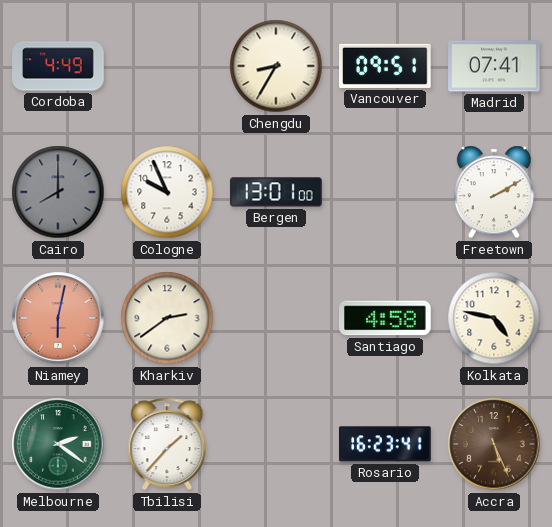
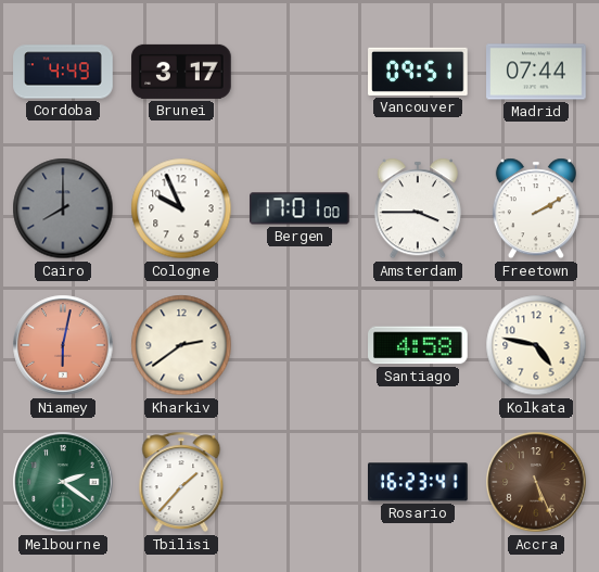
Brunei: none -> 3:17
Chengdu: 8:35 -> none
Madrid: 07:41 -> 07:44
Bergen: 13:01 -> 17:01
Amsterdam: none -> 3:45
